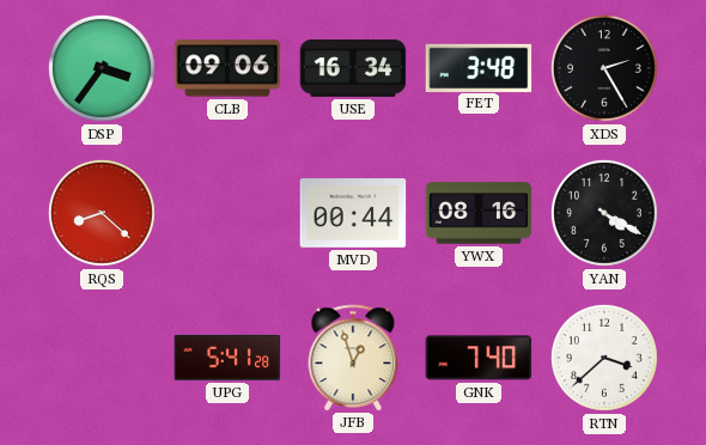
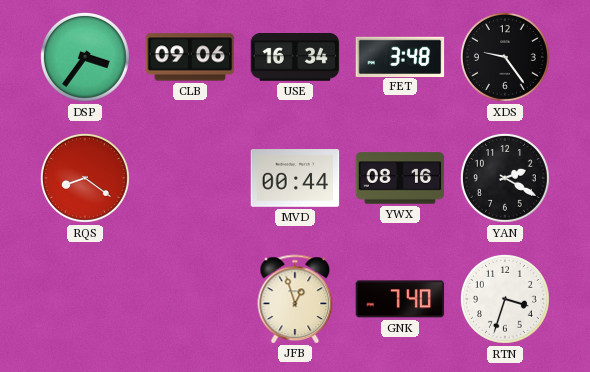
XDS: 2:25 -> 9:24
RQS: 8:22 -> 8:21
YAN: 4:20 -> 2:20
UPG: 5:41 -> none
RTN: 3:38 -> 3:33
